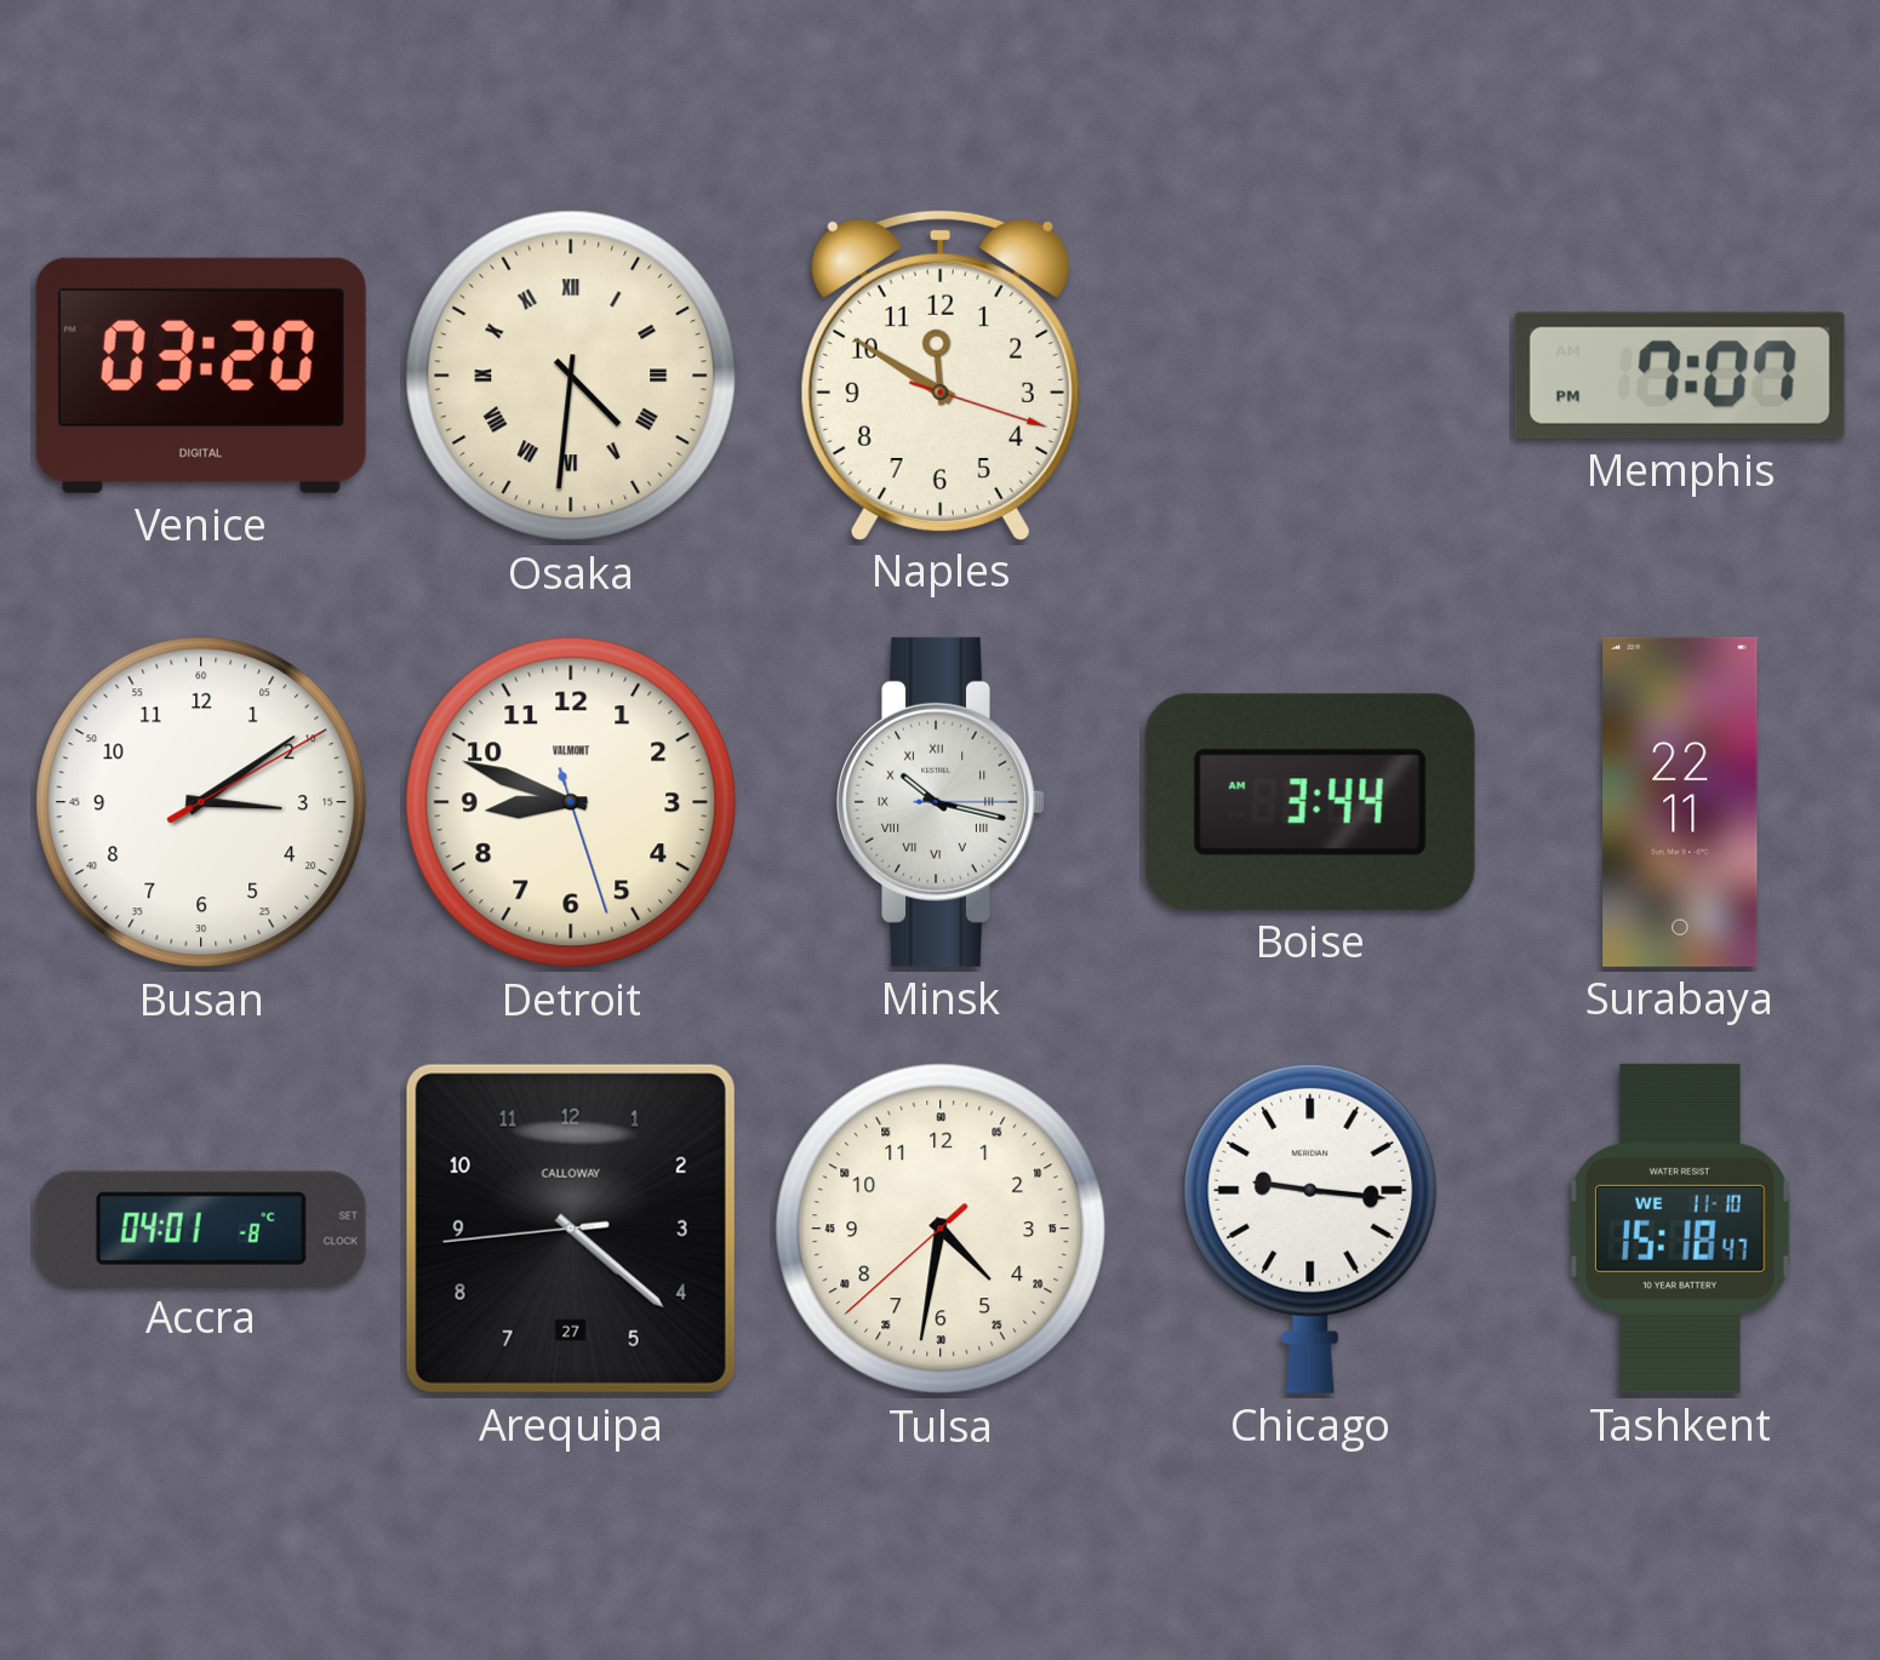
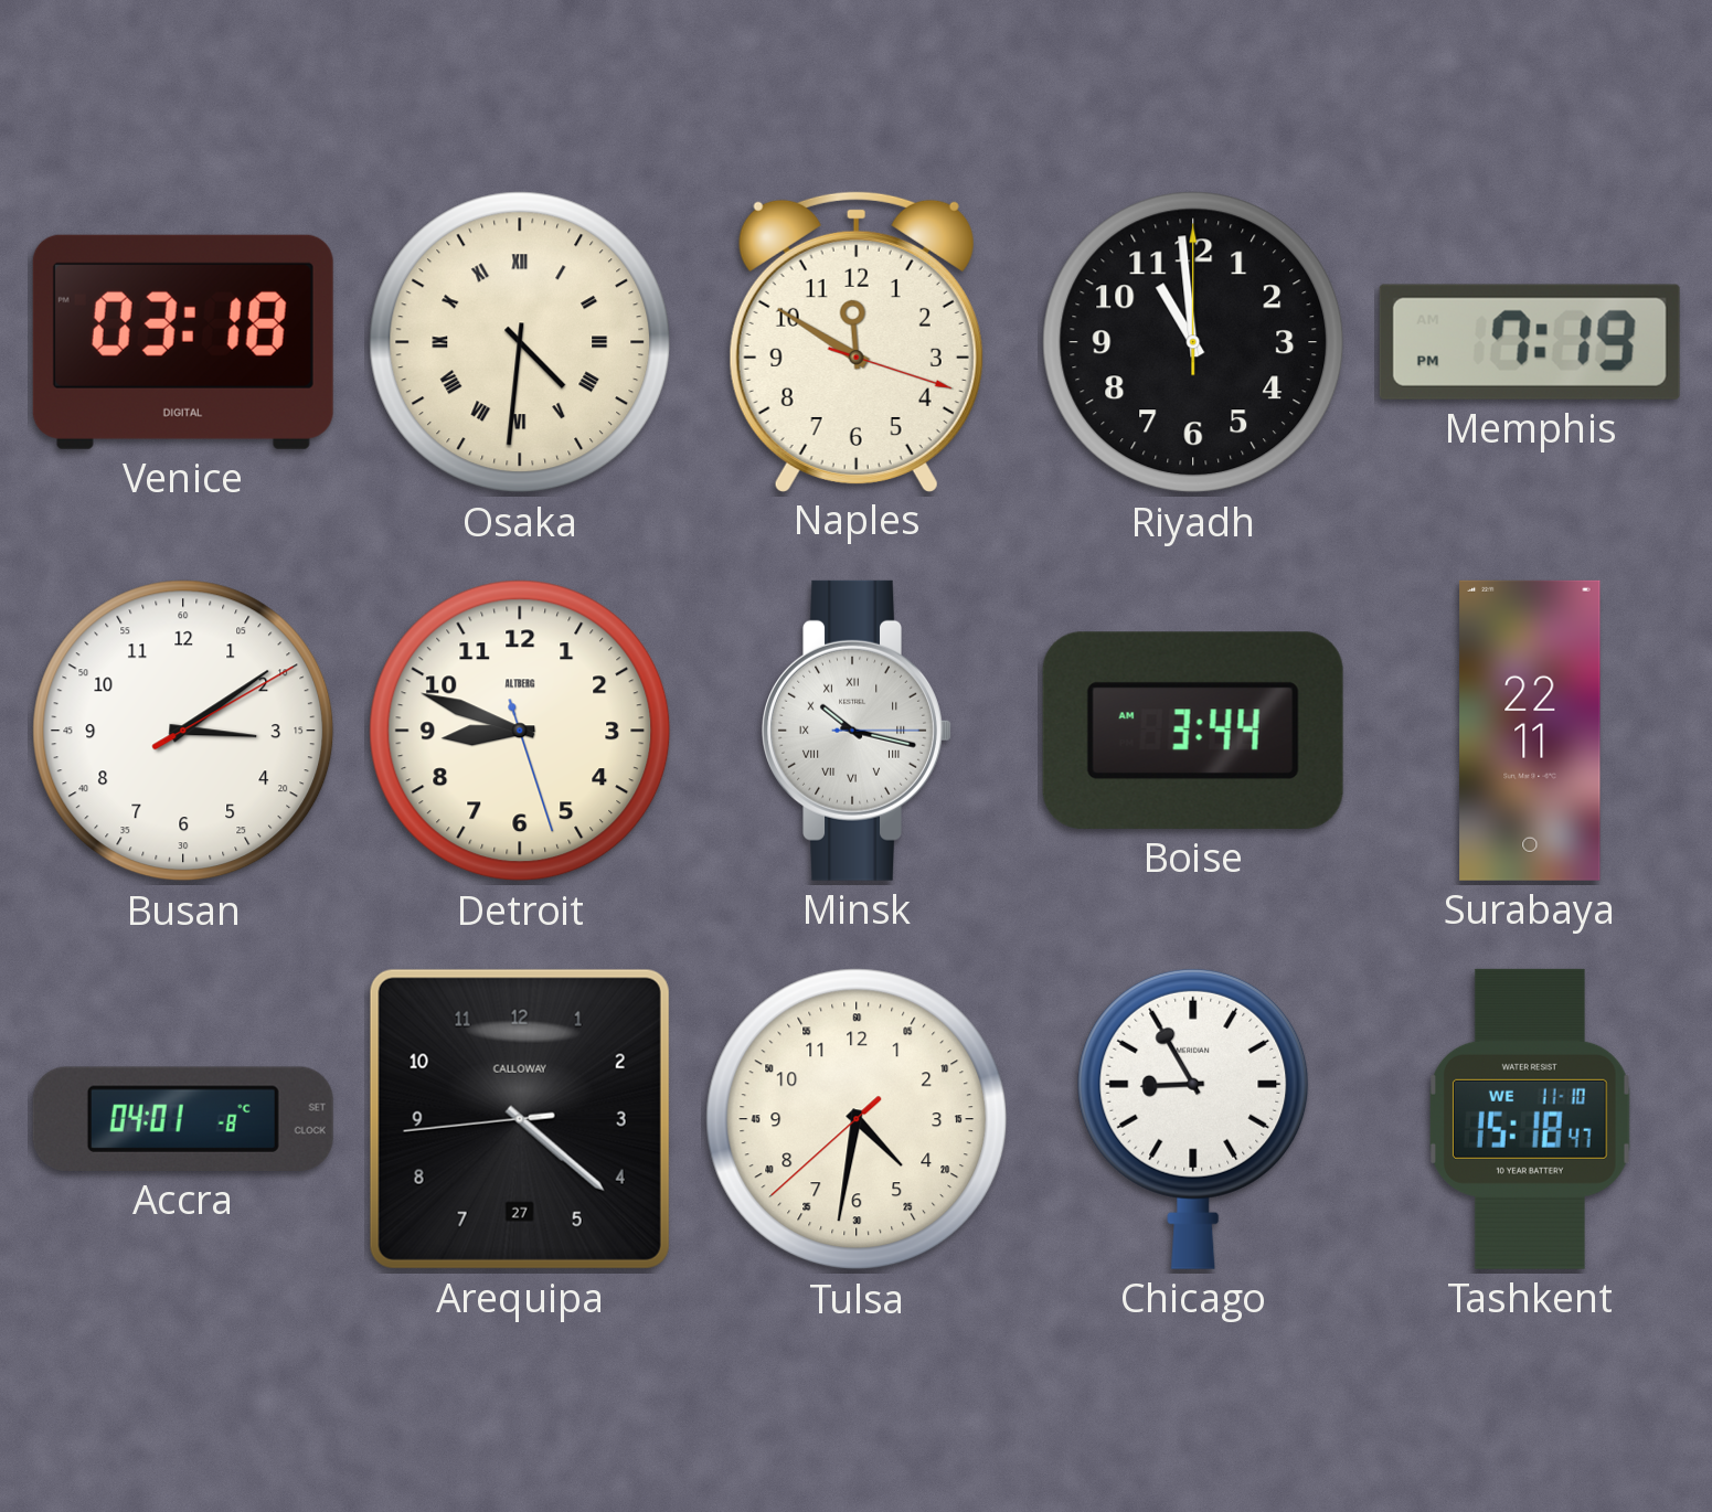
Venice: 03:20 -> 03:18
Riyadh: none -> 10:59
Memphis: 7:07 -> 7:19
Detroit brand: VALMONT -> ALTBERG
Chicago: 9:16 -> 8:55
